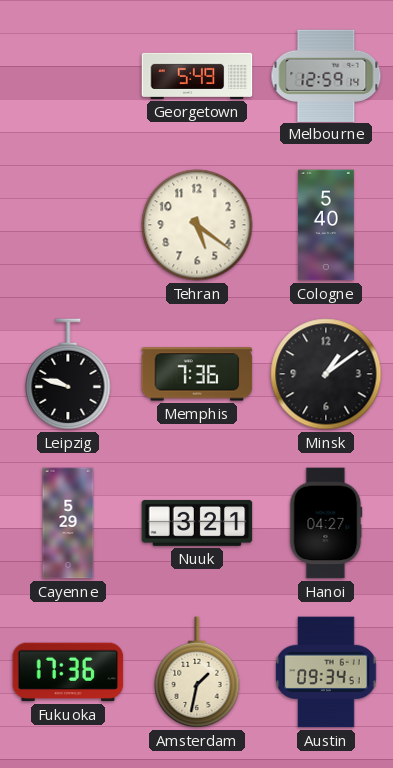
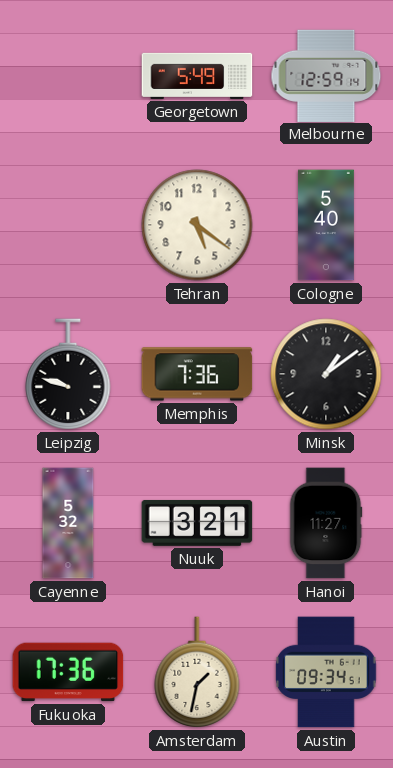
Cayenne: 5:29 -> 5:32
Hanoi: 04:27 -> 11:27
